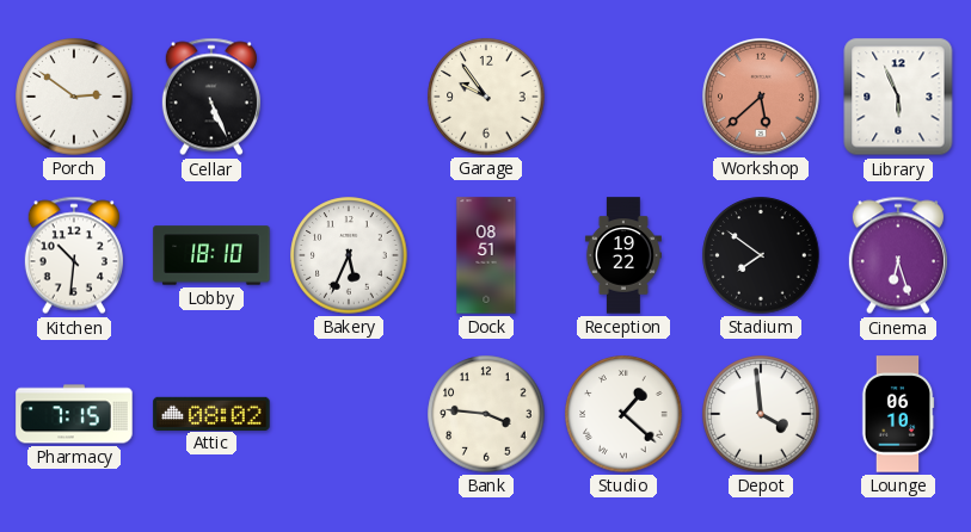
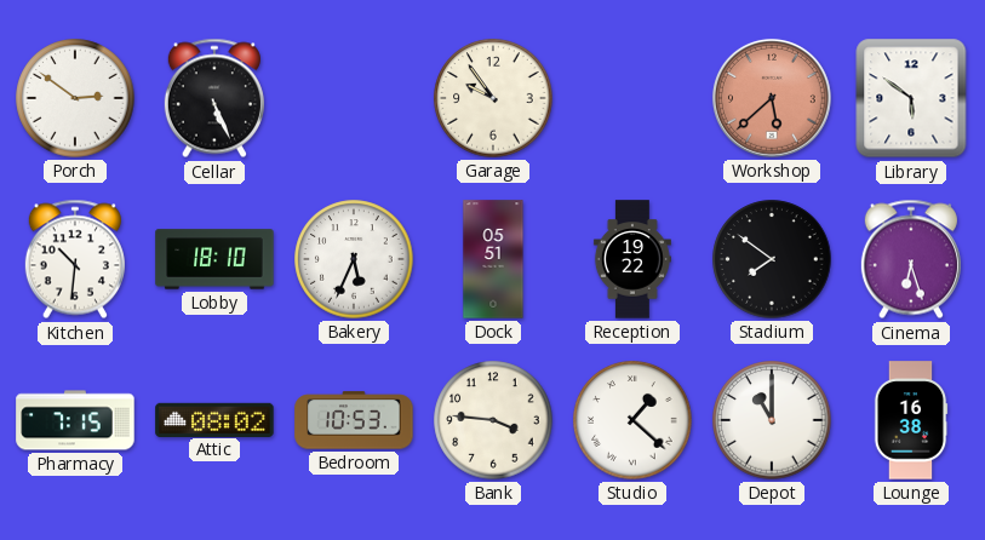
Library: 5:56 -> 5:51
Dock: 08:51 -> 05:51
Bedroom: none -> 10:53
Depot: 3:59 -> 11:00
Lounge: 06:10 -> 16:38
